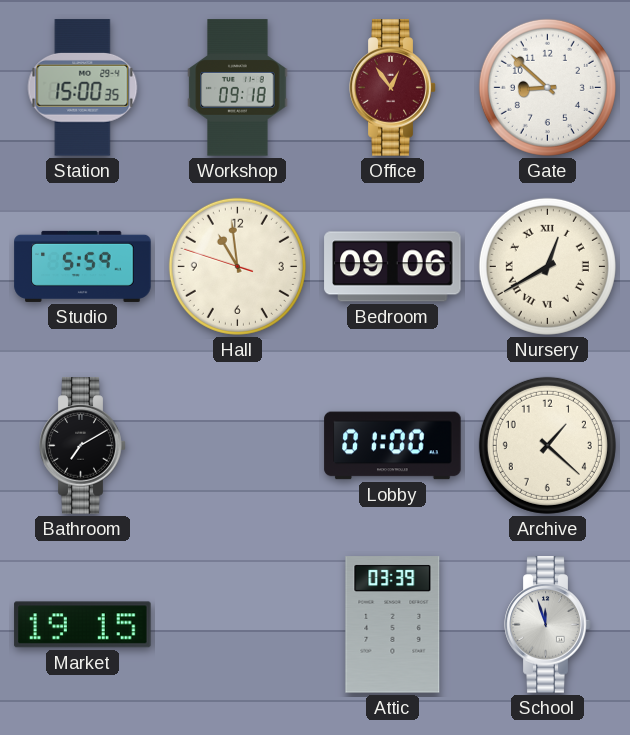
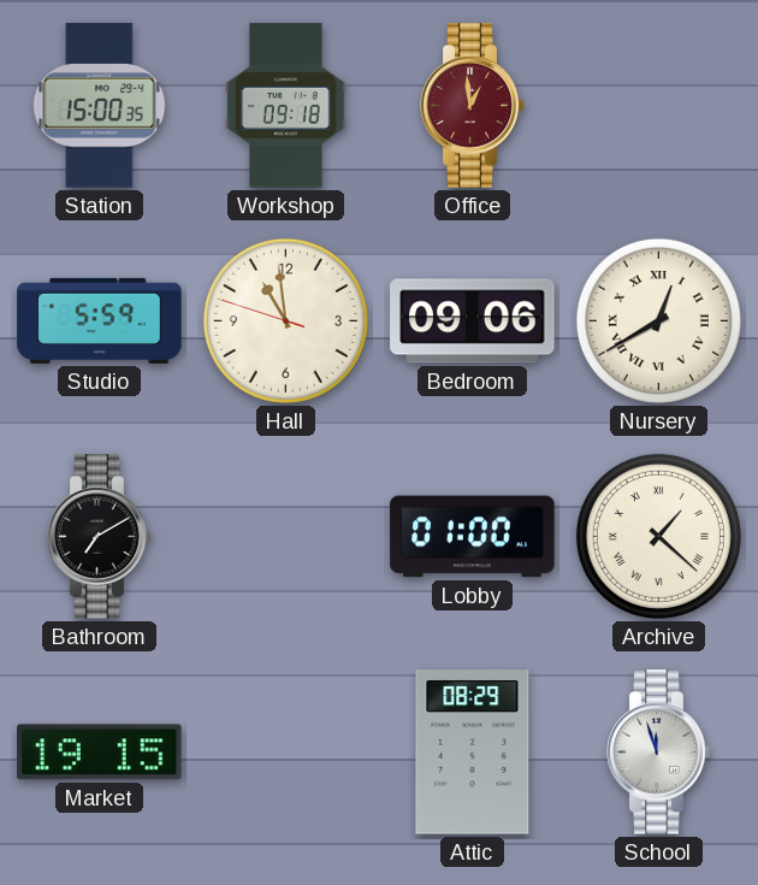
Office: 12:54 -> 12:59
Gate: 8:52 -> none
Archive numerals: Arabic -> Roman
Attic: 03:39 -> 08:29
